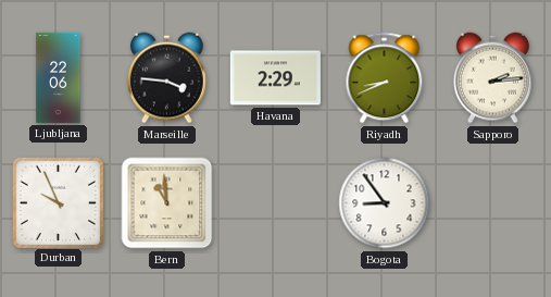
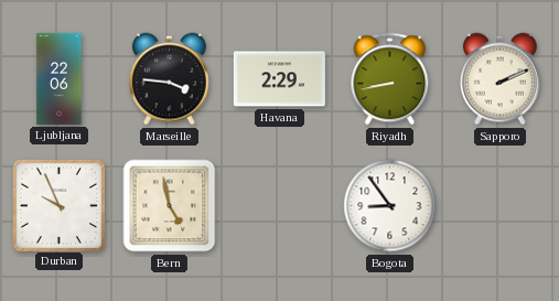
Riyadh: 8:41 -> 8:43
Sapporo: 2:14 -> 2:11
Bern: 10:59 -> 4:58
